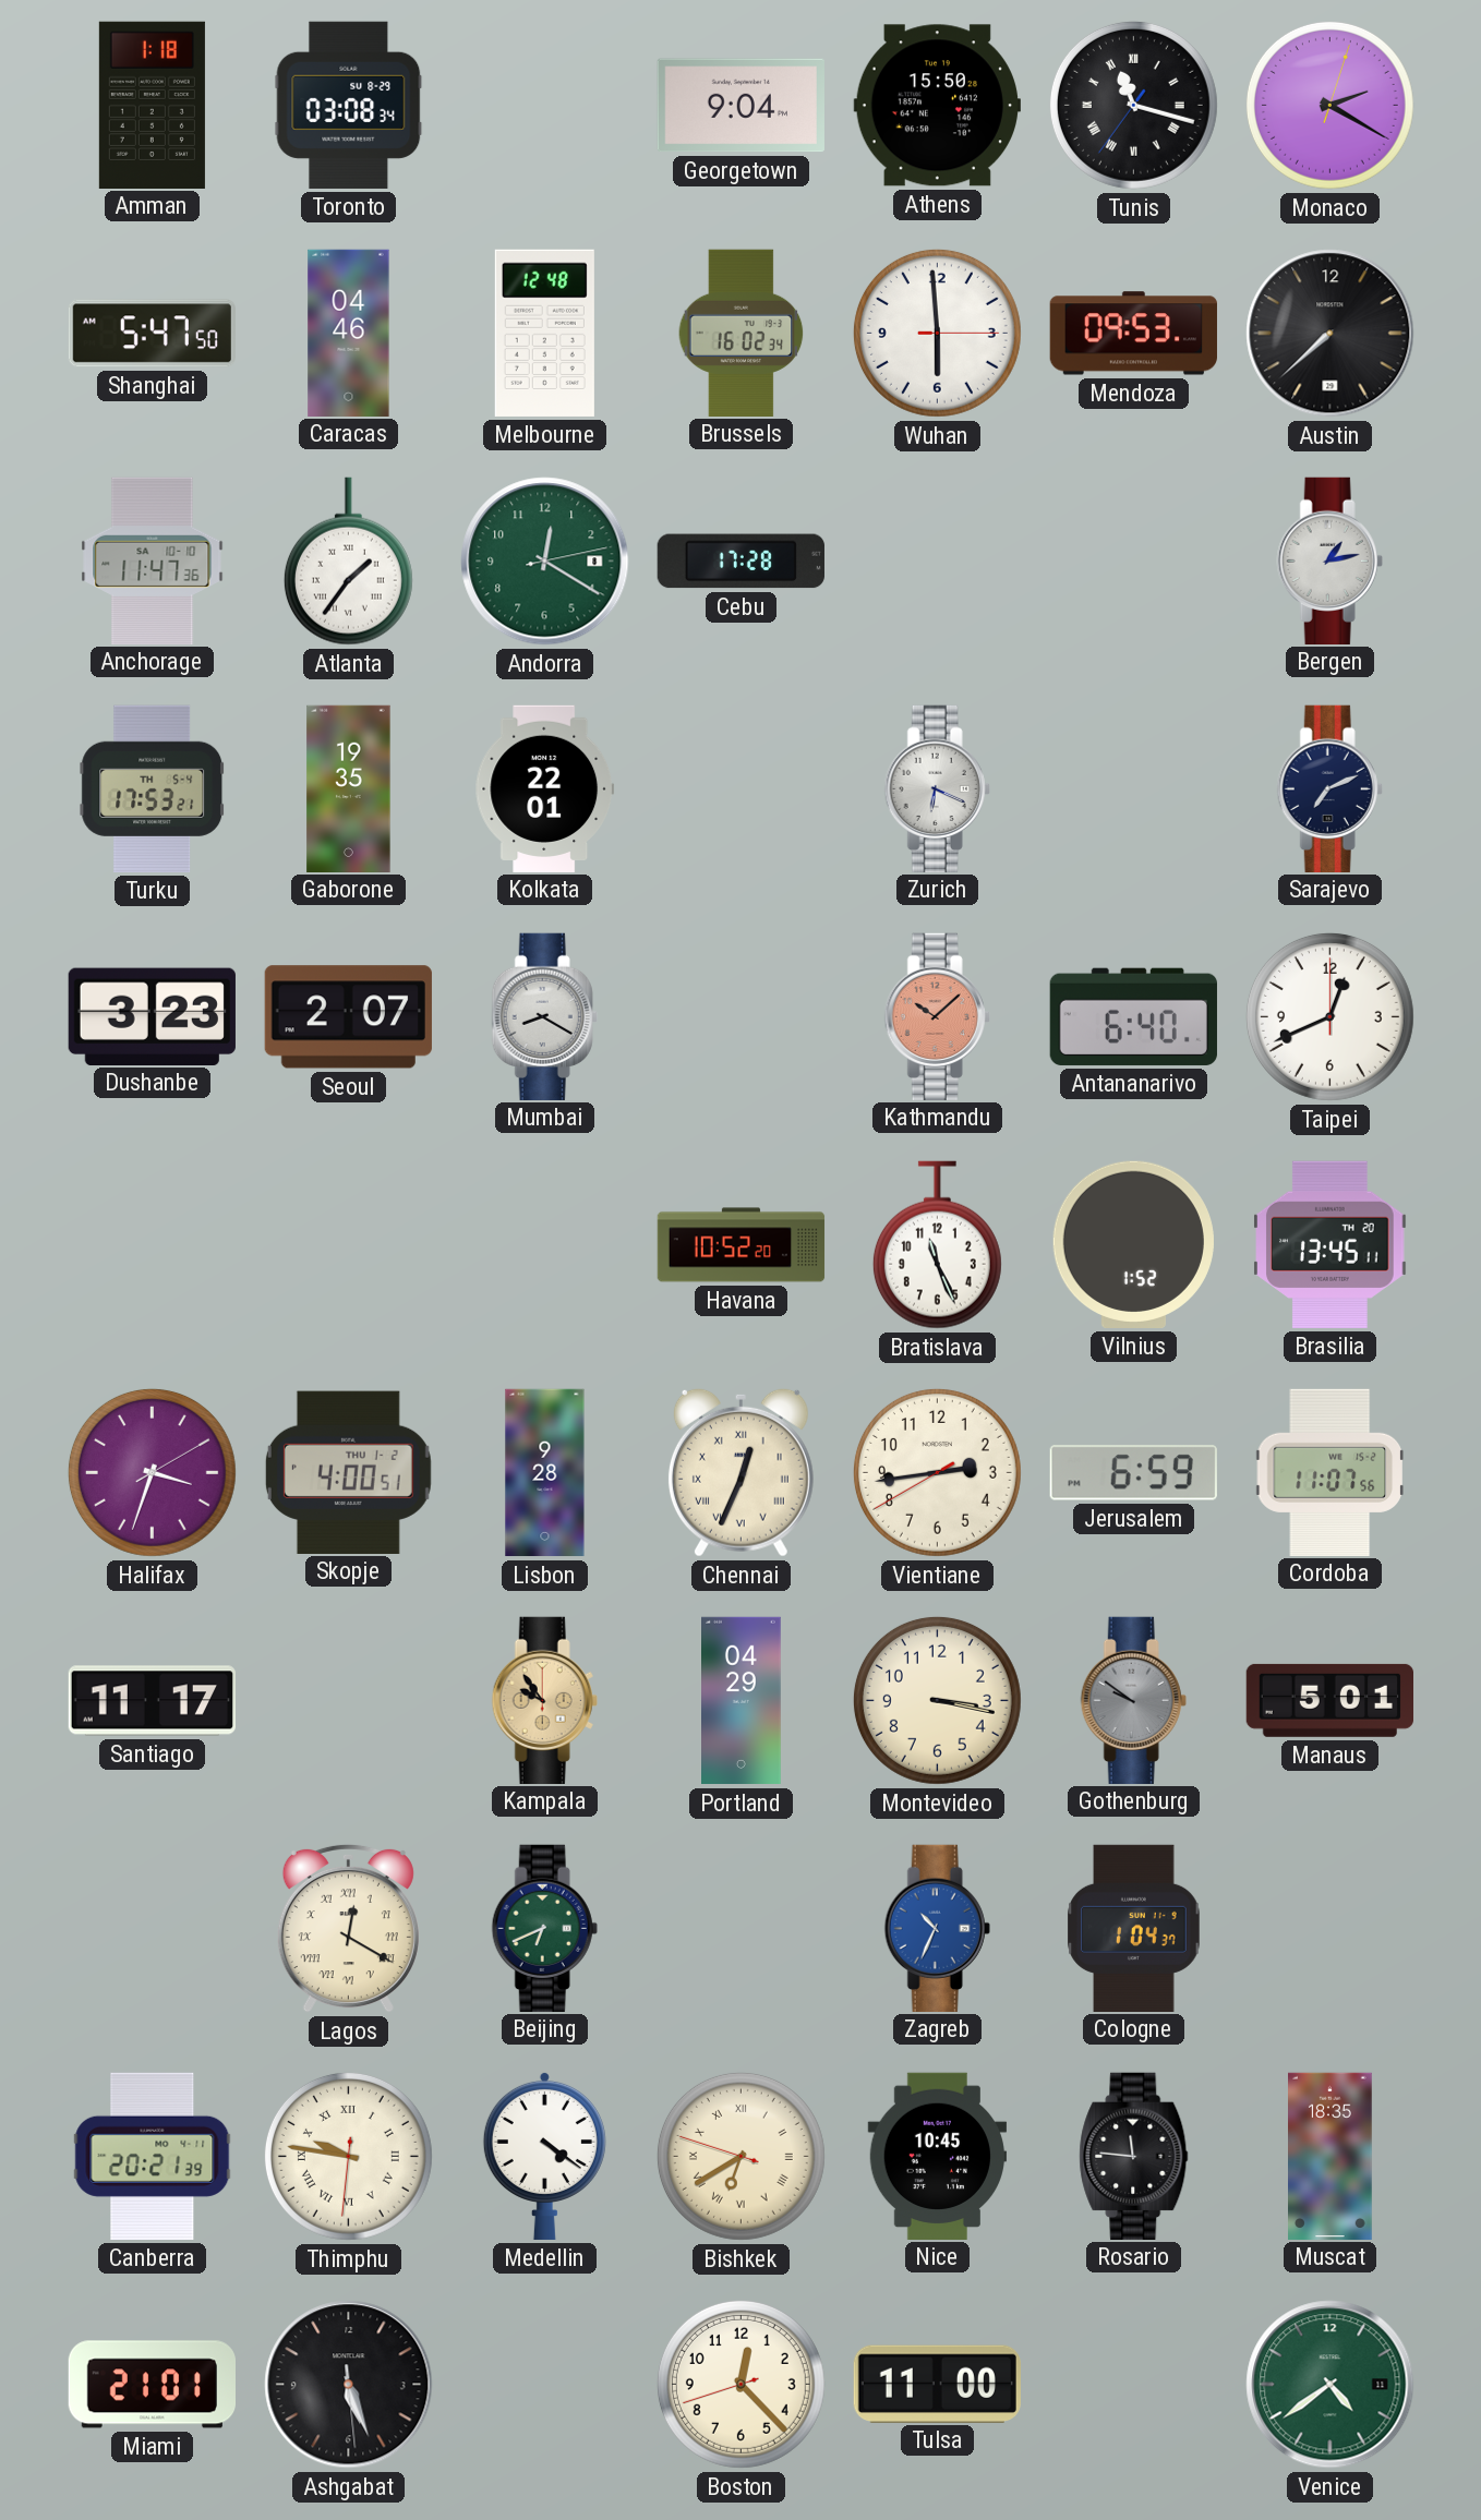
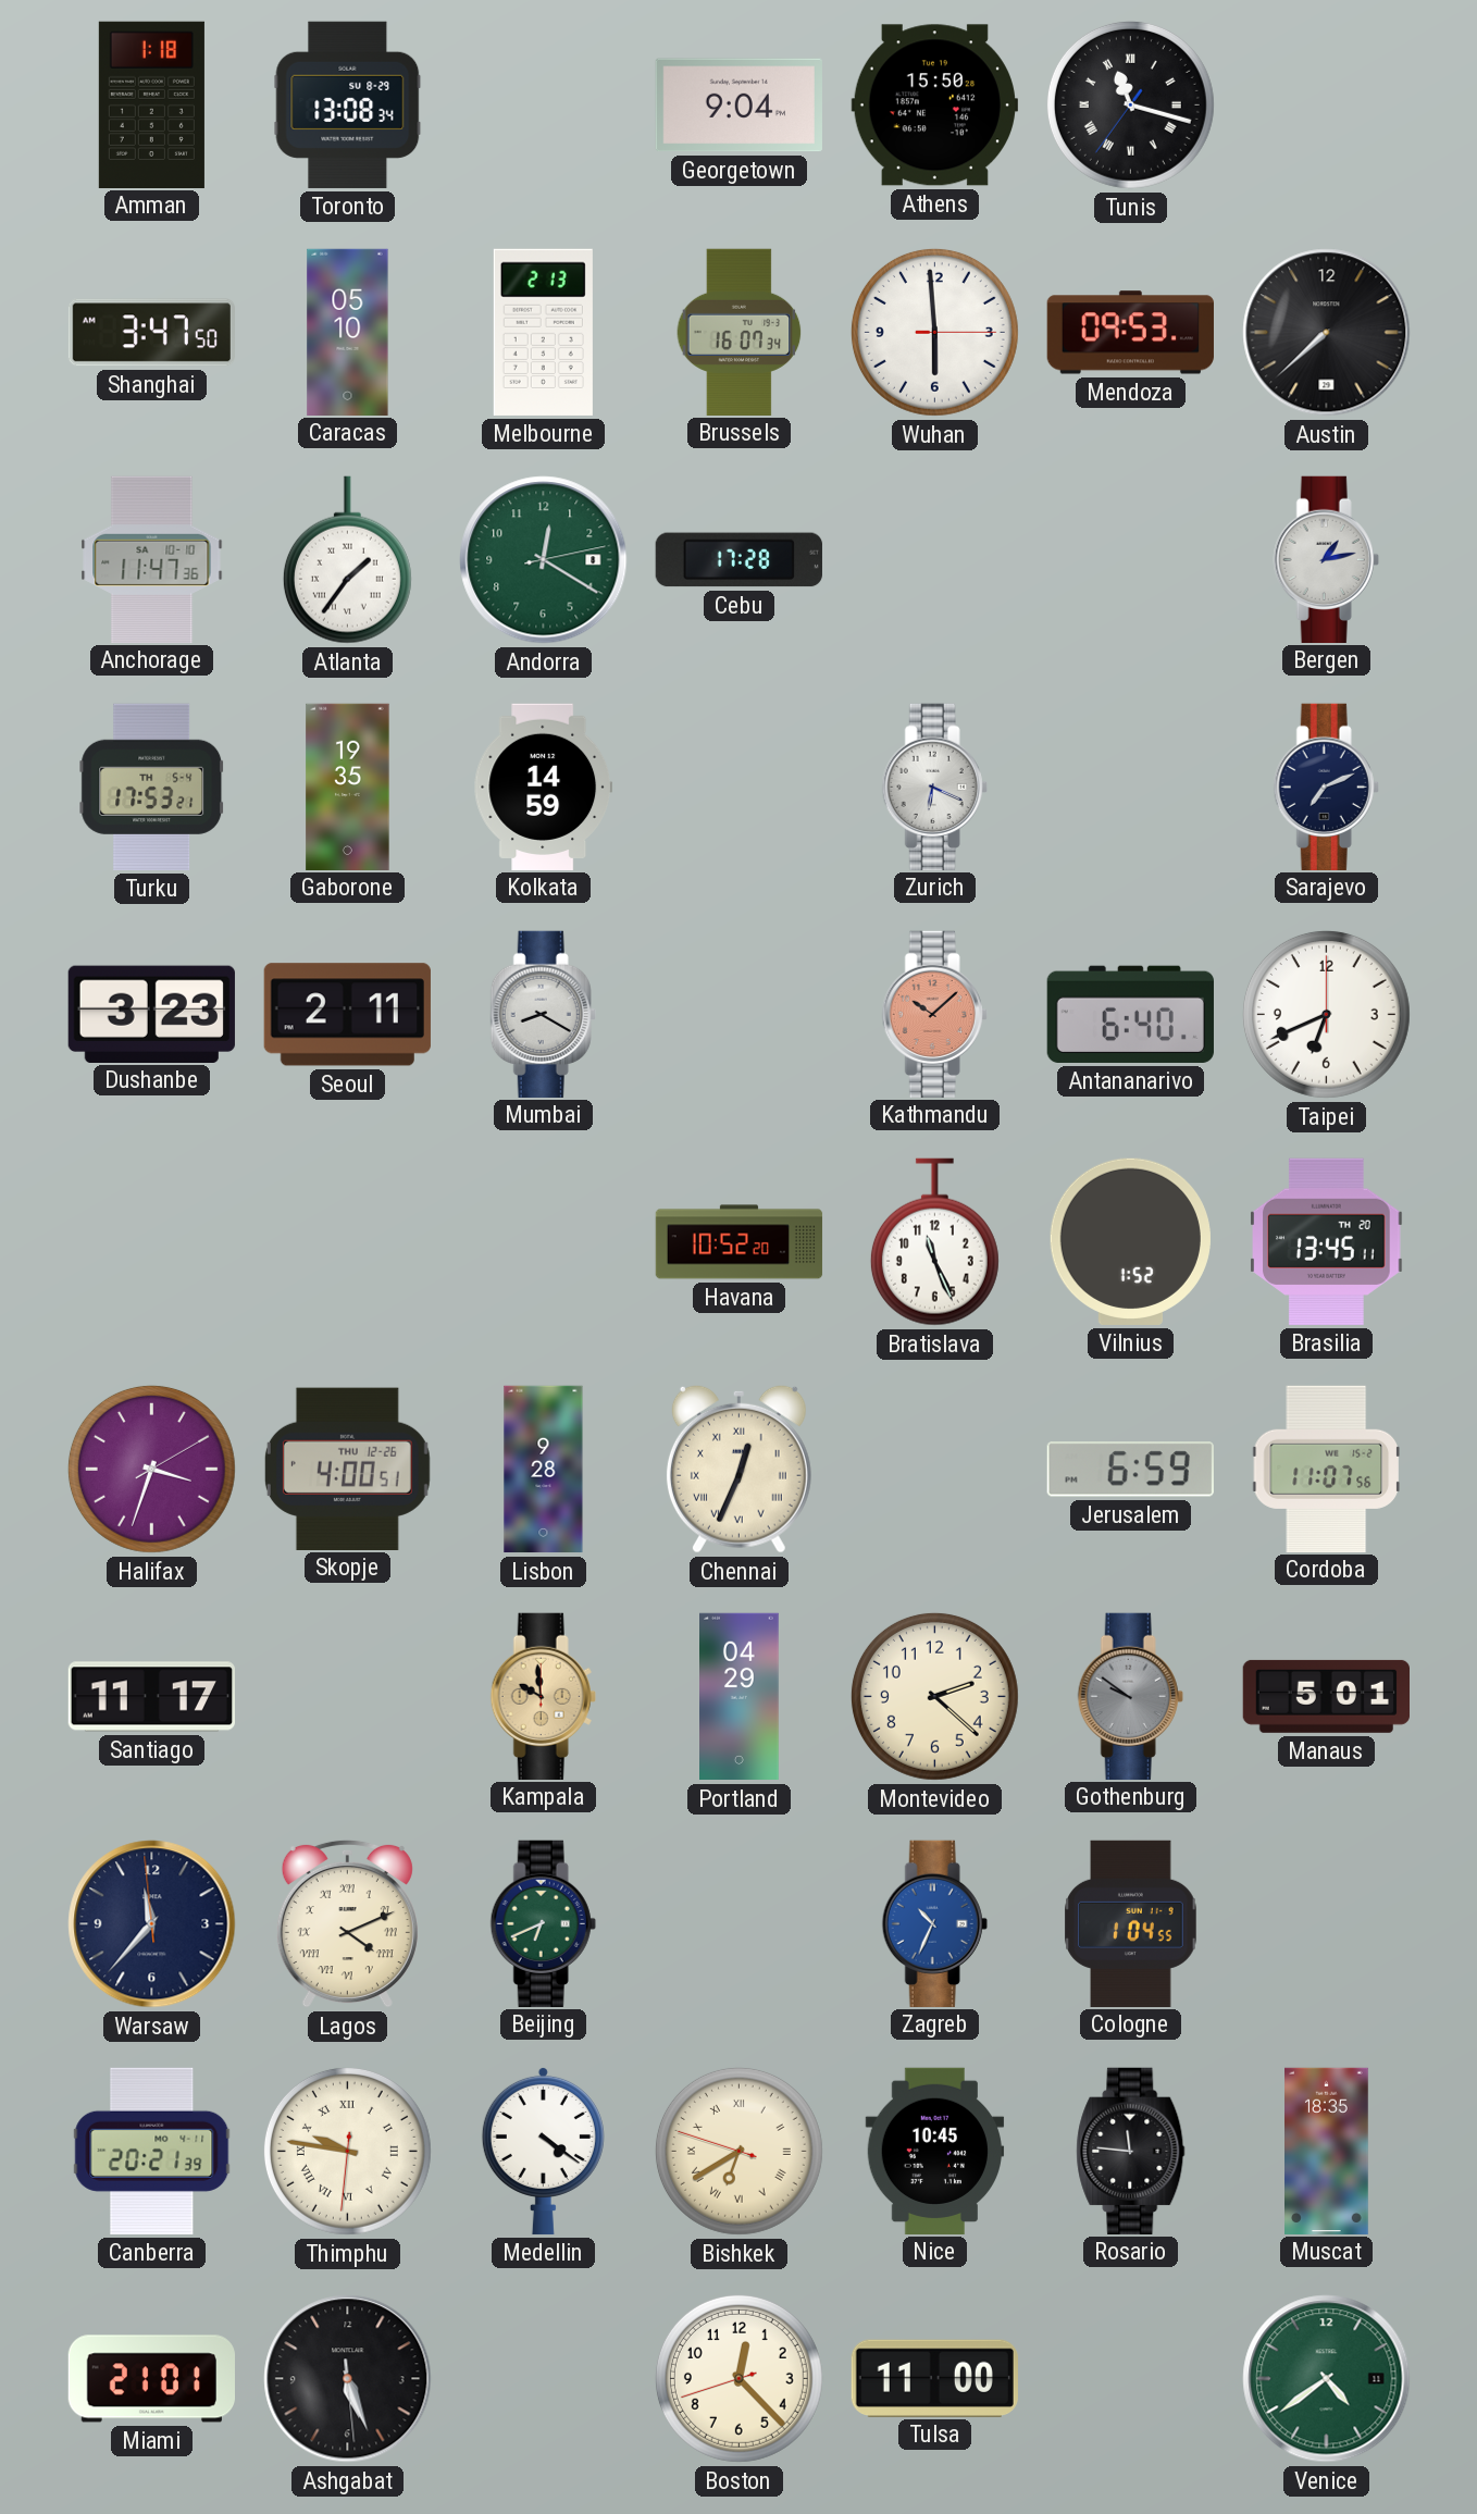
Toronto: 03:08 -> 13:08
Monaco: 2:20 -> none
Shanghai: 5:47 -> 3:47
Caracas: 04:46 -> 05:10
Melbourne: 12:48 -> 2:13
Brussels: 16:02 -> 16:07
Kolkata: 22:01 -> 14:59
Seoul: 2:07 -> 2:11
Taipei: 12:41 -> 6:41
Skopje date: THU 1-2 -> THU 12-26
Vientiane: 2:43 -> none
Kampala: 9:54 -> 9:59
Montevideo: 3:17 -> 2:22
Warsaw: none -> 11:36
Lagos: 12:20 -> 4:11
Cologne: 1:04:37 -> 1:04:55
